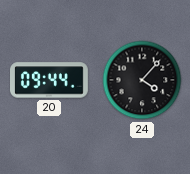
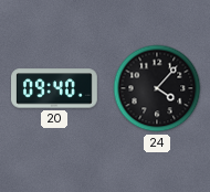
20: 09:44 -> 09:40
